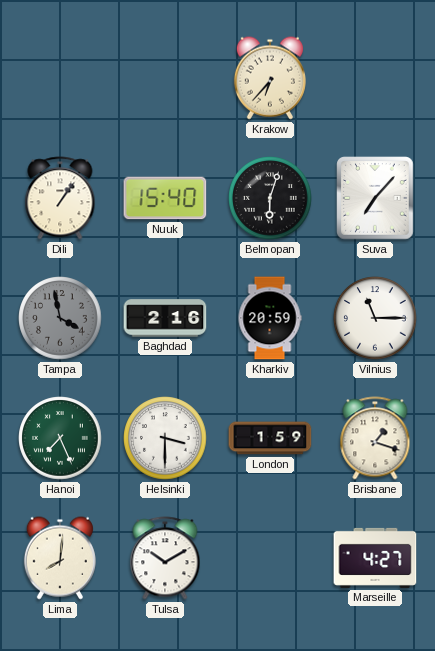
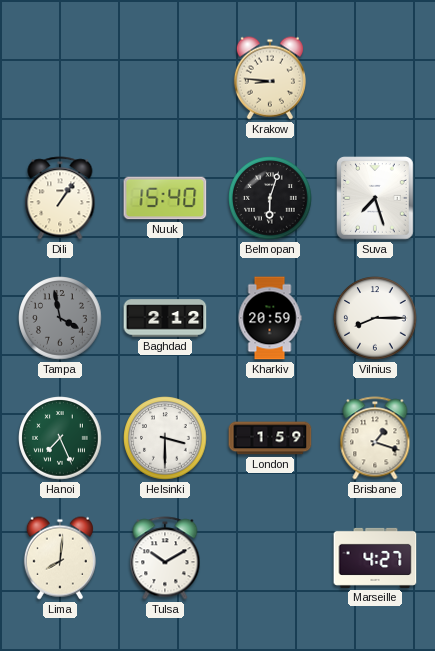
Krakow: 6:37 -> 8:46
Suva: 7:07 -> 7:27
Baghdad: 2:16 -> 2:12
Vilnius: 11:15 -> 8:15
